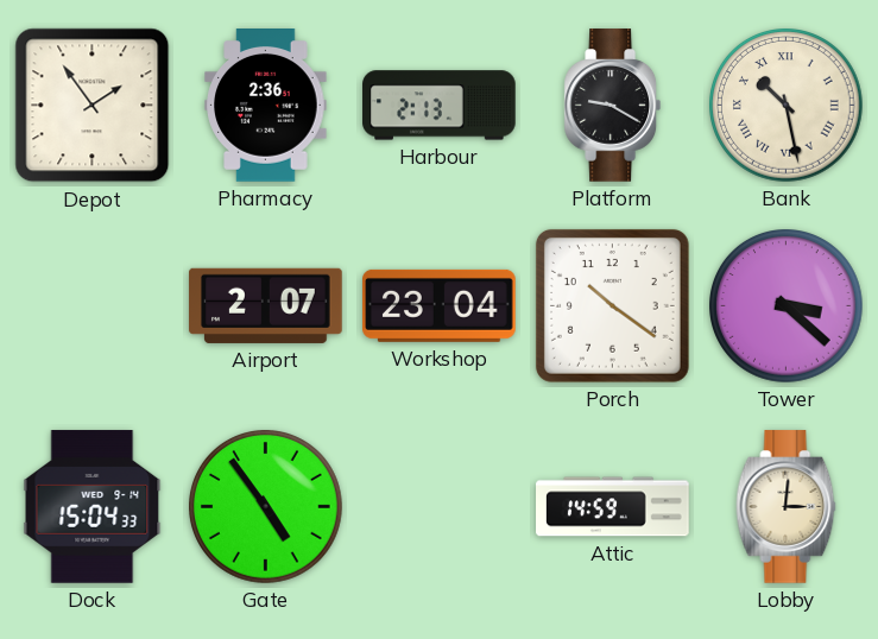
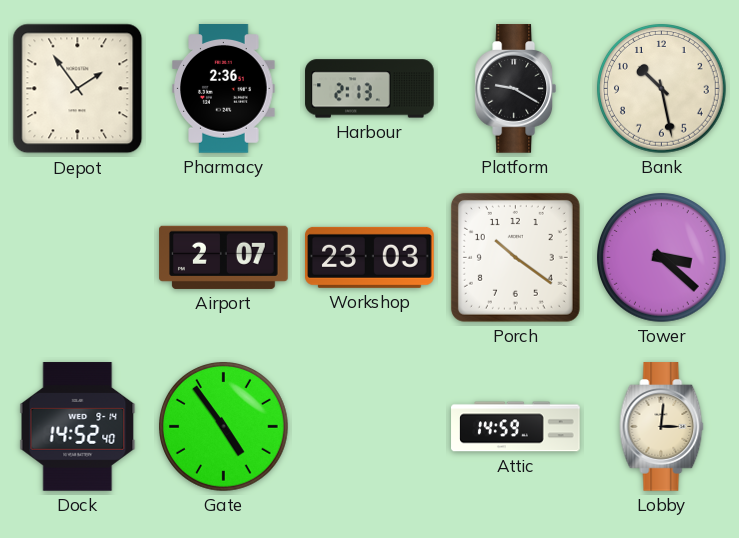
Bank numerals: Roman -> Arabic
Workshop: 23:04 -> 23:03
Dock: 15:04 -> 14:52
